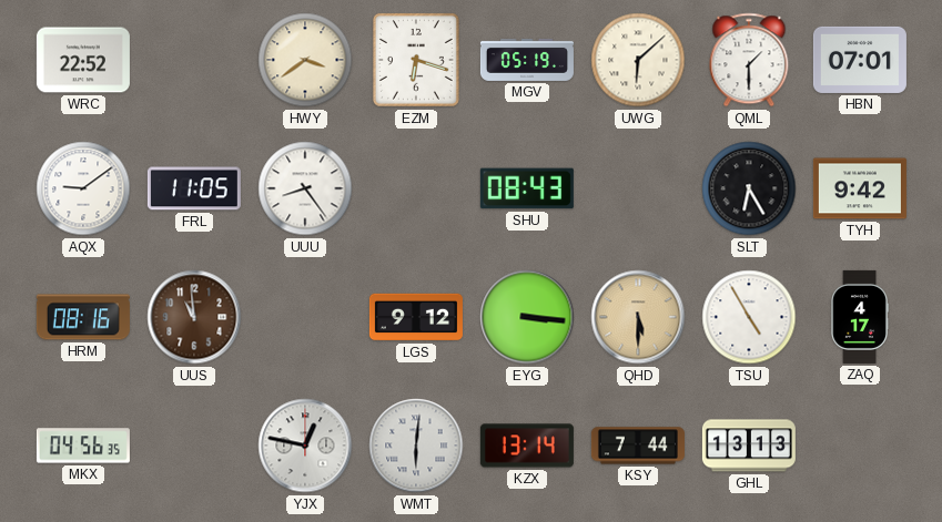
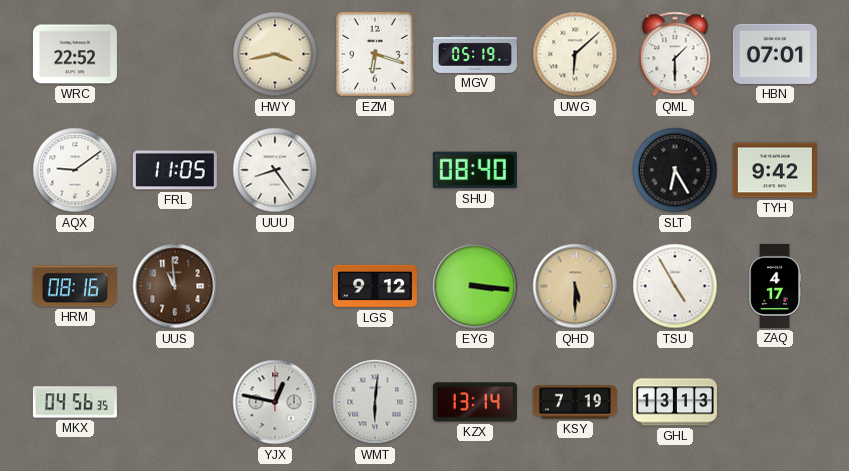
HWY: 3:39 -> 3:43
SHU: 08:43 -> 08:40
KSY: 7:44 -> 7:19
